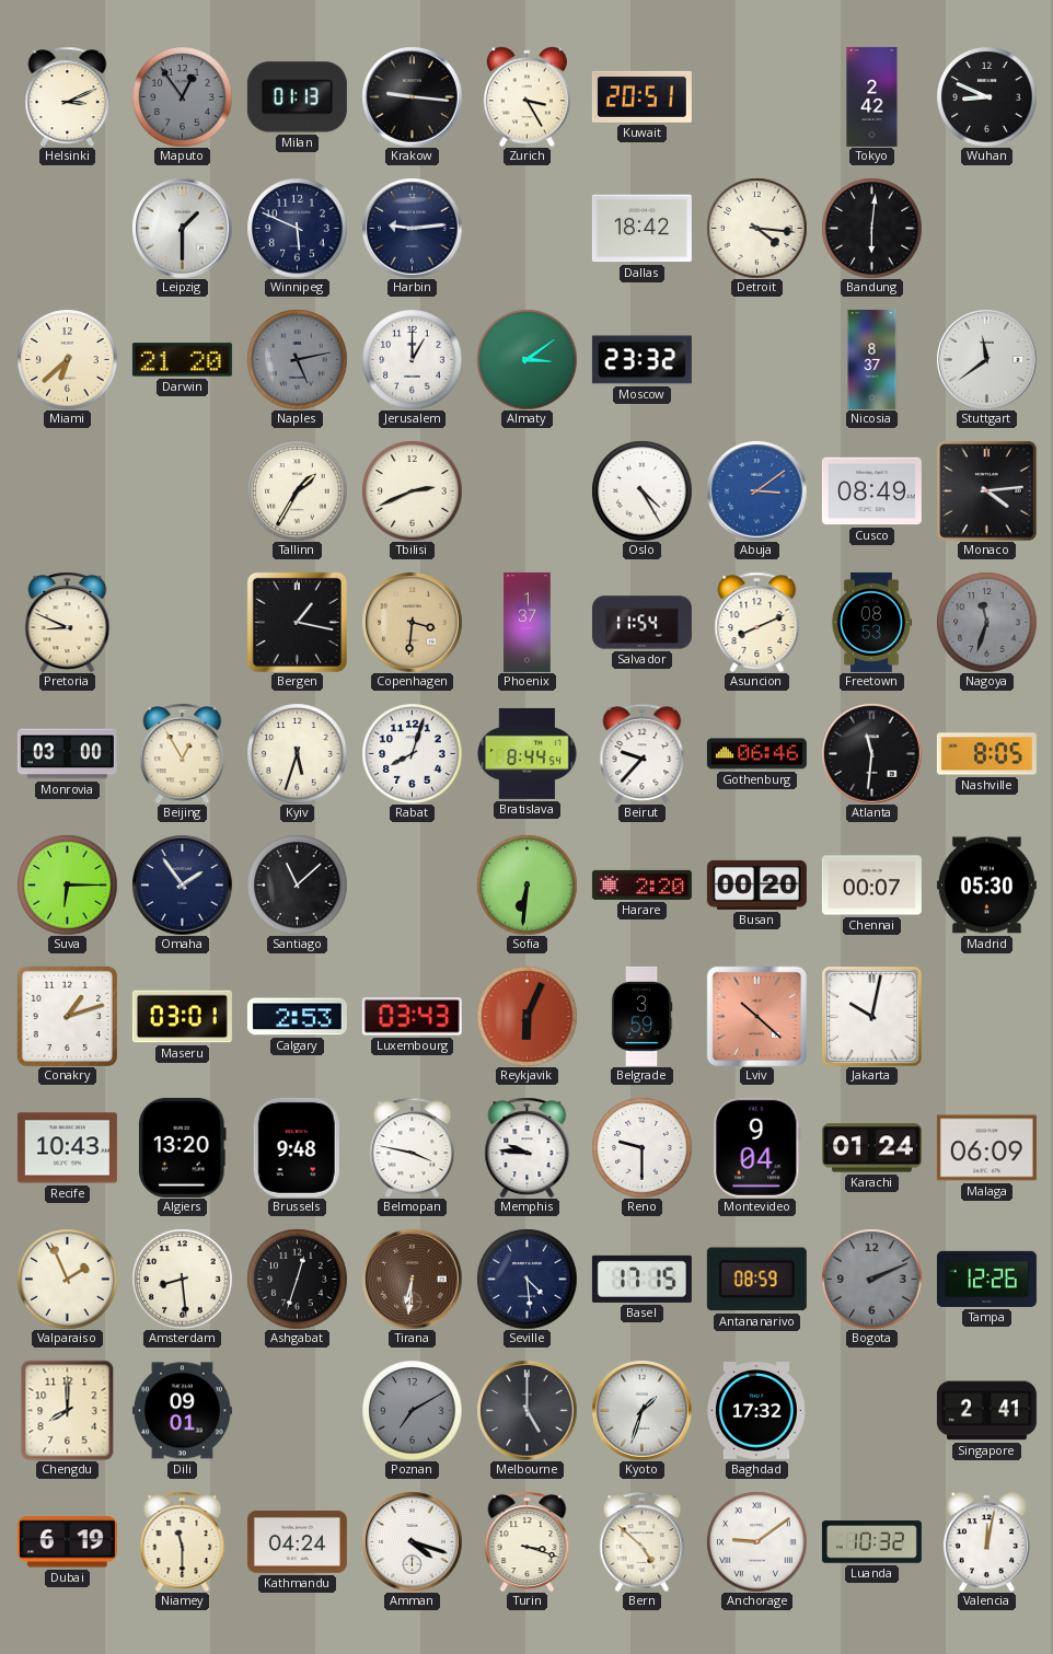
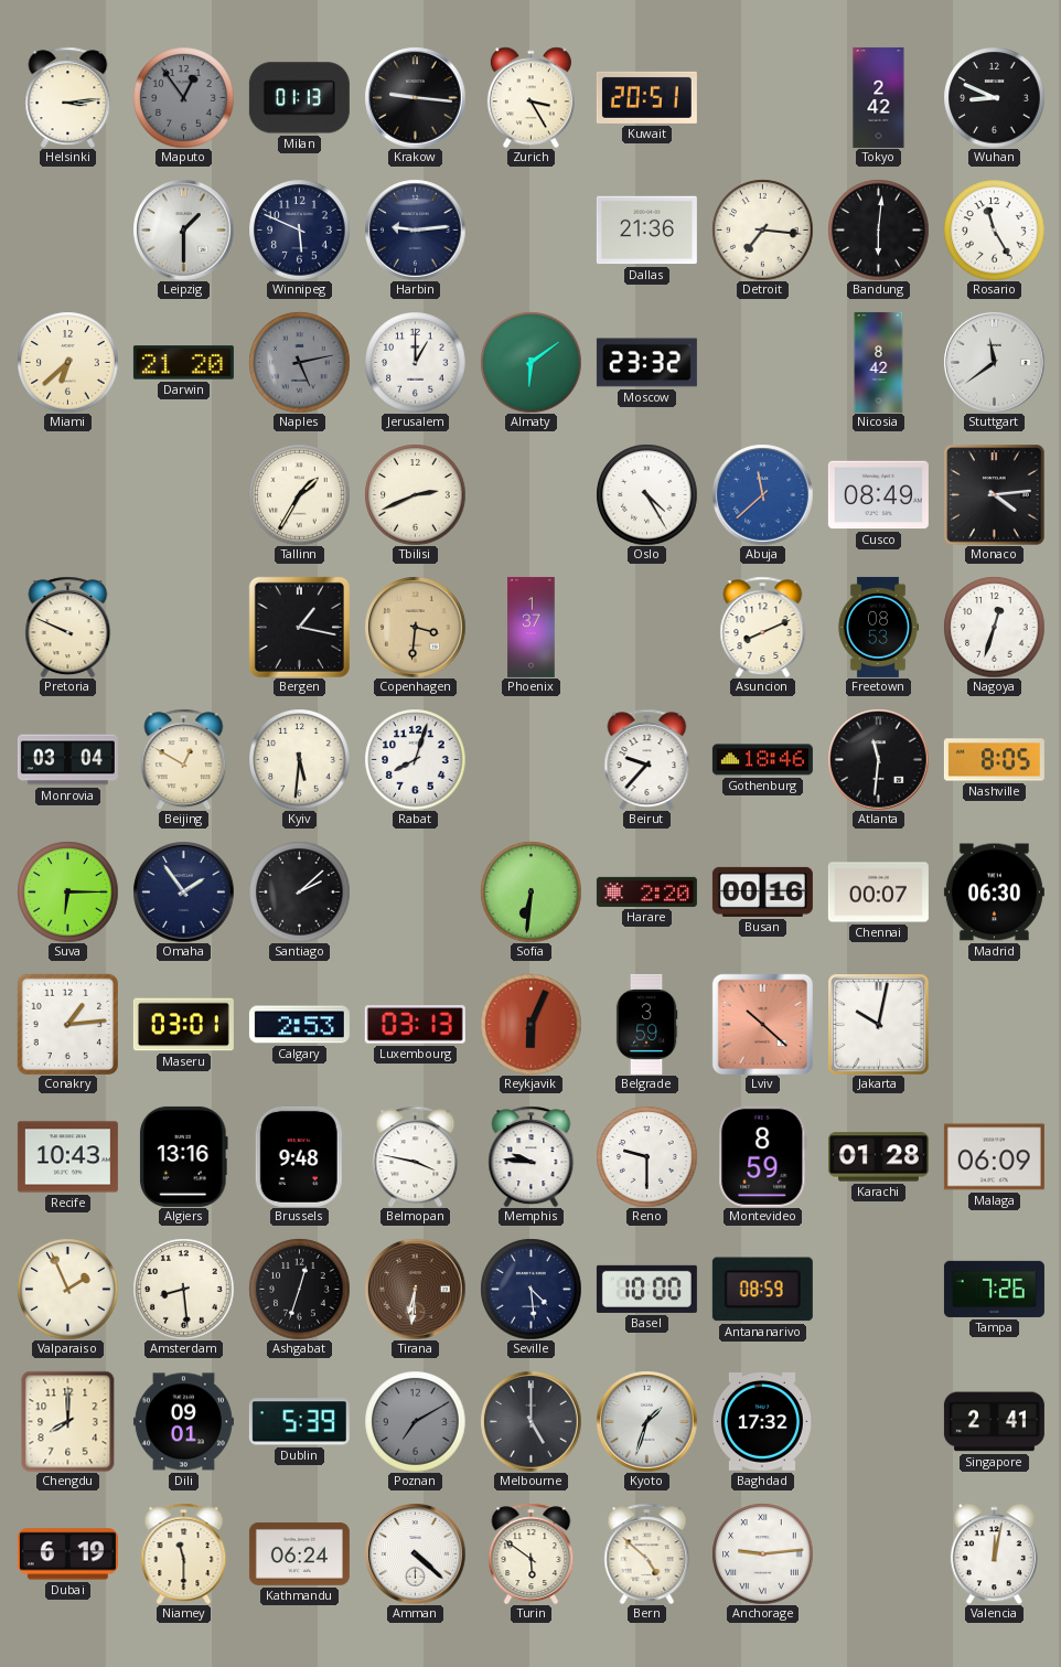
Helsinki: 3:11 -> 3:14
Dallas: 18:42 -> 21:36
Detroit: 4:16 -> 7:16
Rosario: none -> 11:25
Almaty: 3:09 -> 6:09
Nicosia: 8:37 -> 8:42
Abuja: 3:09 -> 11:38
Pretoria: 8:49 -> 9:49
Salvador: 11:54 -> none
Nagoya: 11:33 -> 12:33
Nagoya dial: grey -> white
Monrovia: 03:00 -> 03:04
Beijing: 12:55 -> 12:50
Kyiv: 5:33 -> 5:31
Bratislava: 8:44 -> none
Gothenburg: 06:46 -> 18:46
Santiago: 11:08 -> 2:08
Busan: 00:20 -> 00:16
Madrid: 05:30 -> 06:30
Conakry: 1:12 -> 1:14
Luxembourg: 03:43 -> 03:13
Algiers: 13:20 -> 13:16
Montevideo: 9:04 -> 8:59
Karachi: 01:24 -> 01:28
Basel: 17:15 -> 10:00
Bogota: 2:11 -> none
Tampa: 12:26 -> 7:26
Dublin: none -> 5:39
Kathmandu: 04:24 -> 06:24
Amman: 4:18 -> 4:22
Turin: 3:18 -> 5:51
Anchorage: 9:09 -> 9:14
Luanda: 10:32 -> none
